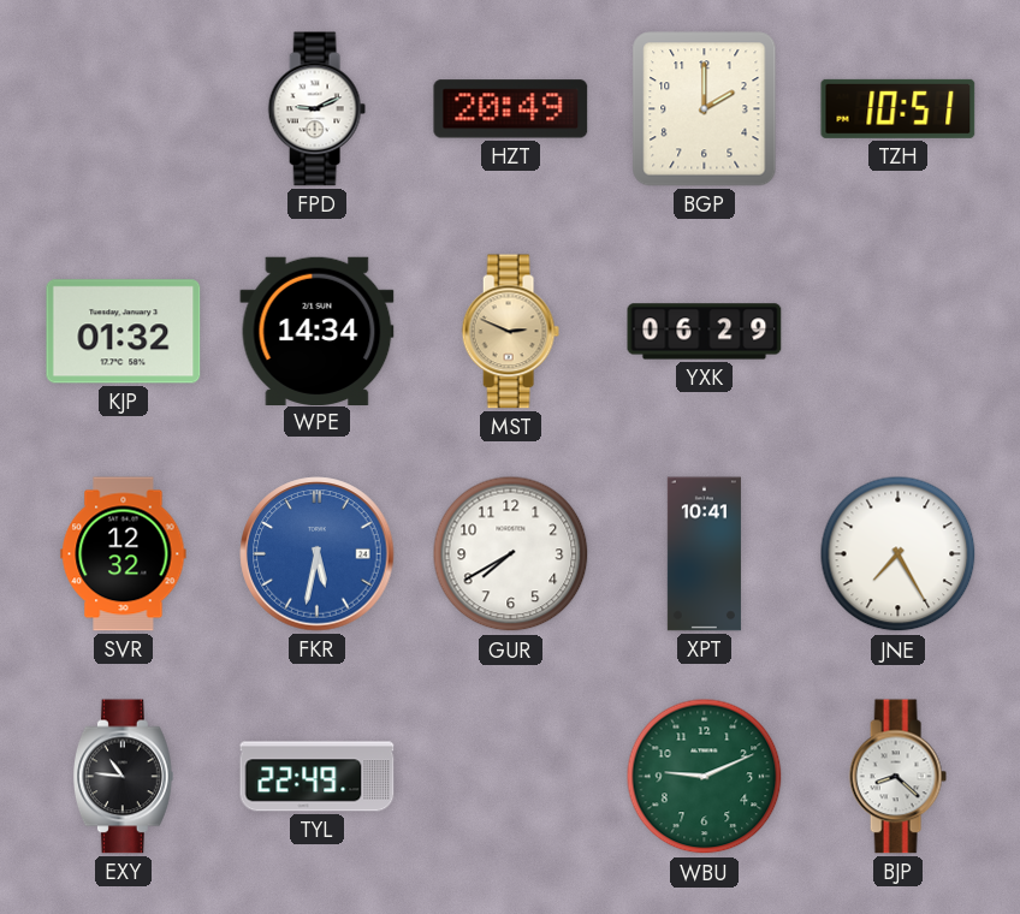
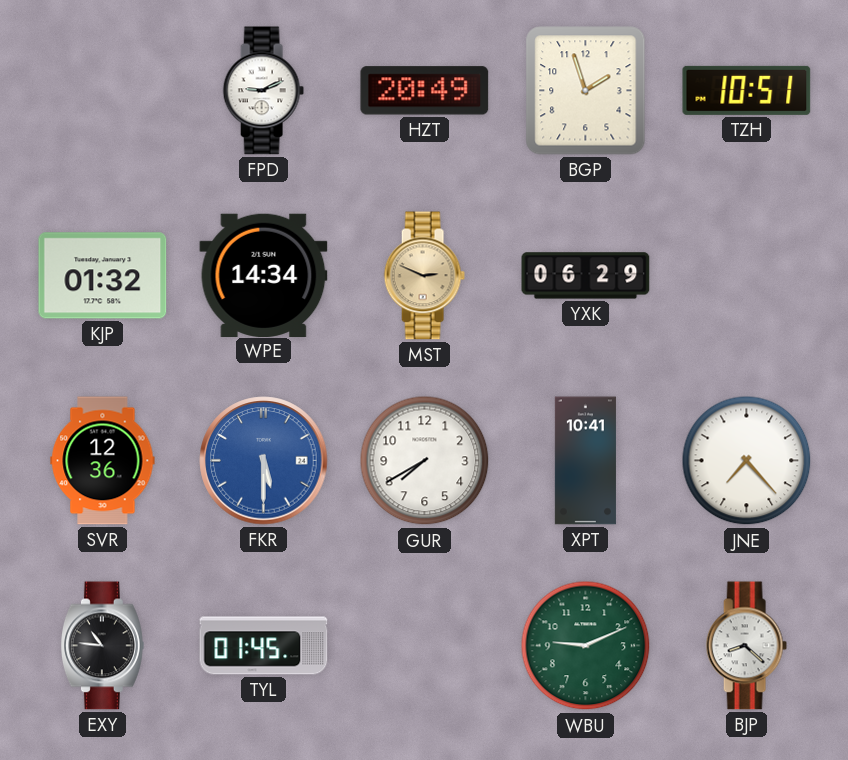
BGP: 2:00 -> 1:57
SVR: 12:32 -> 12:36
FKR: 5:32 -> 5:30
JNE: 7:25 -> 7:23
TYL: 22:49 -> 01:45
